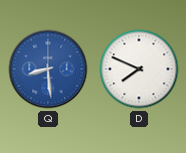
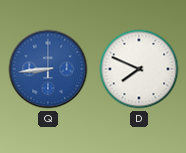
Q: 8:29 -> 8:44
